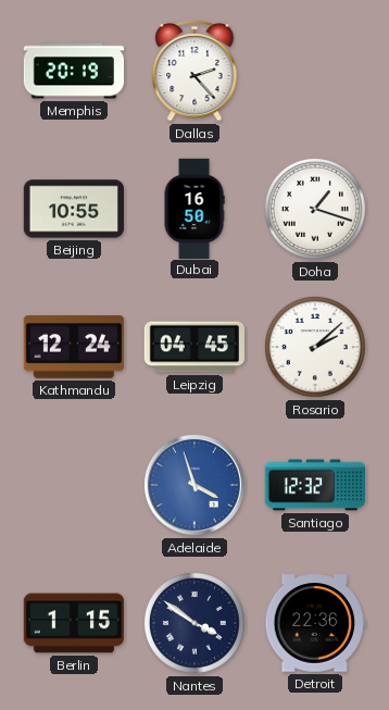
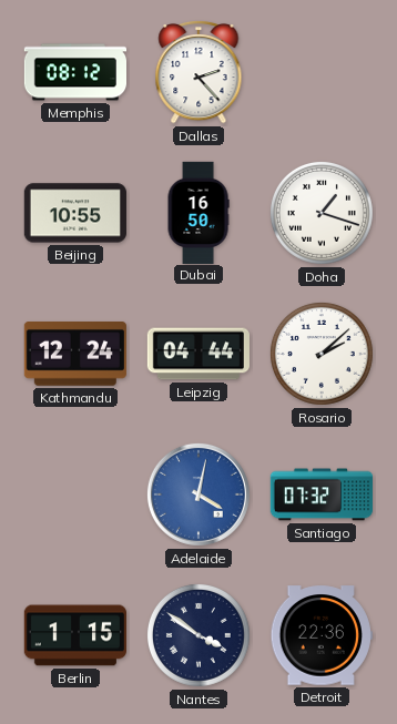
Memphis: 20:19 -> 08:12
Leipzig: 04:45 -> 04:44
Adelaide: 3:57 -> 4:02
Santiago: 12:32 -> 07:32
